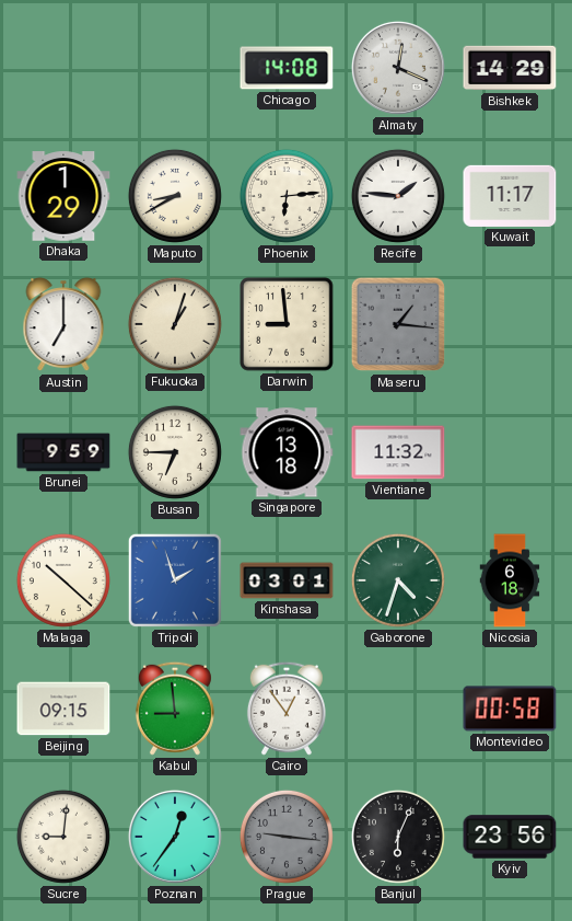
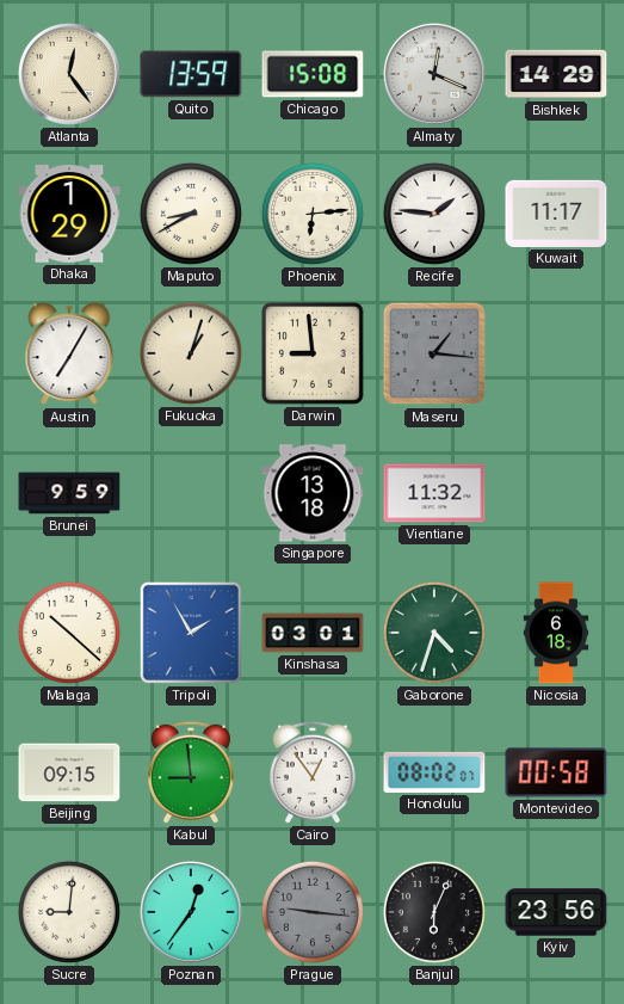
Atlanta: none -> 12:24
Quito: none -> 13:59
Chicago: 14:08 -> 15:08
Austin: 7:00 -> 7:05
Busan: 6:45 -> none
Tripoli: 1:57 -> 1:55
Honolulu: none -> 08:02
